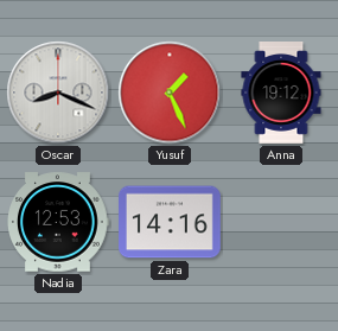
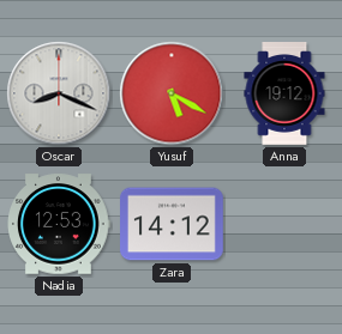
Yusuf: 1:26 -> 5:20
Zara: 14:16 -> 14:12
